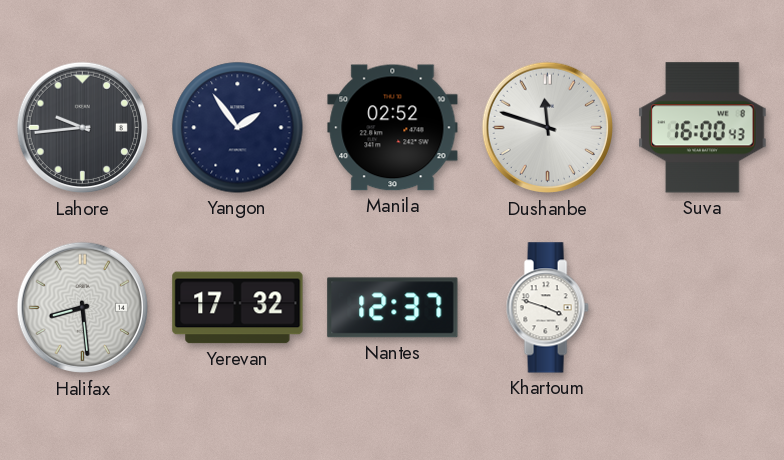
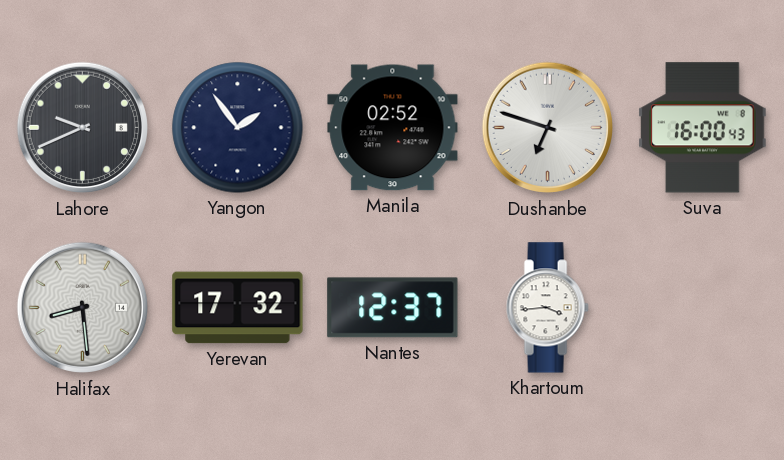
Lahore: 9:44 -> 9:41
Dushanbe: 11:48 -> 6:48
Khartoum: 3:48 -> 3:44
